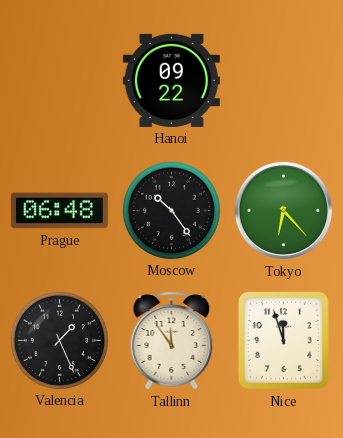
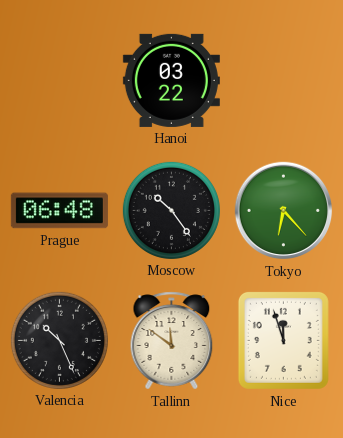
Hanoi: 09:22 -> 03:22
Valencia: 1:26 -> 10:26
Tallinn: 11:54 -> 11:51
